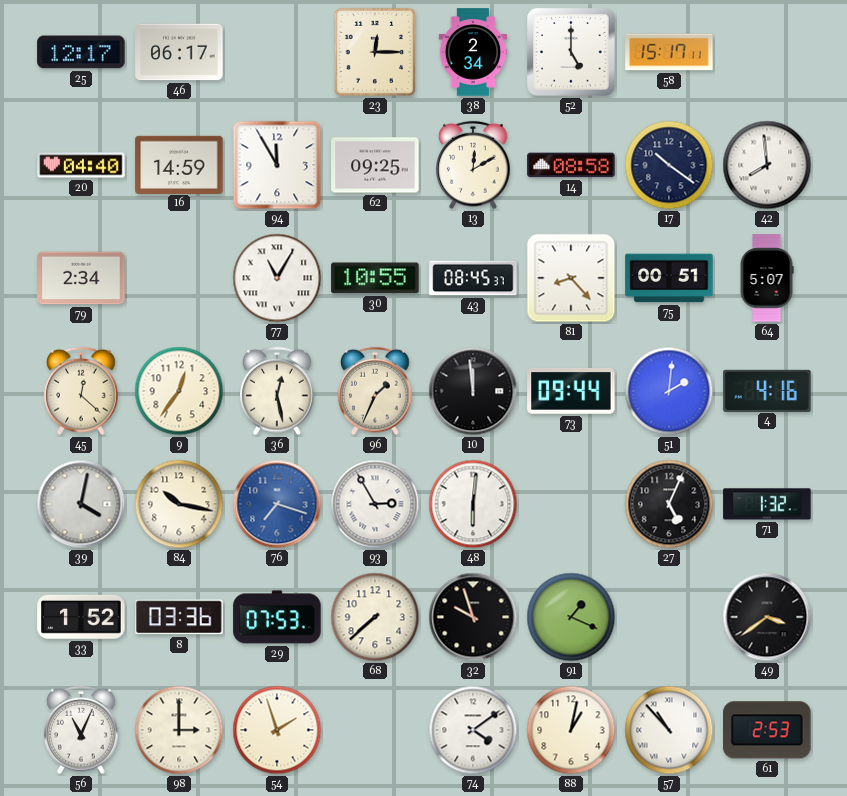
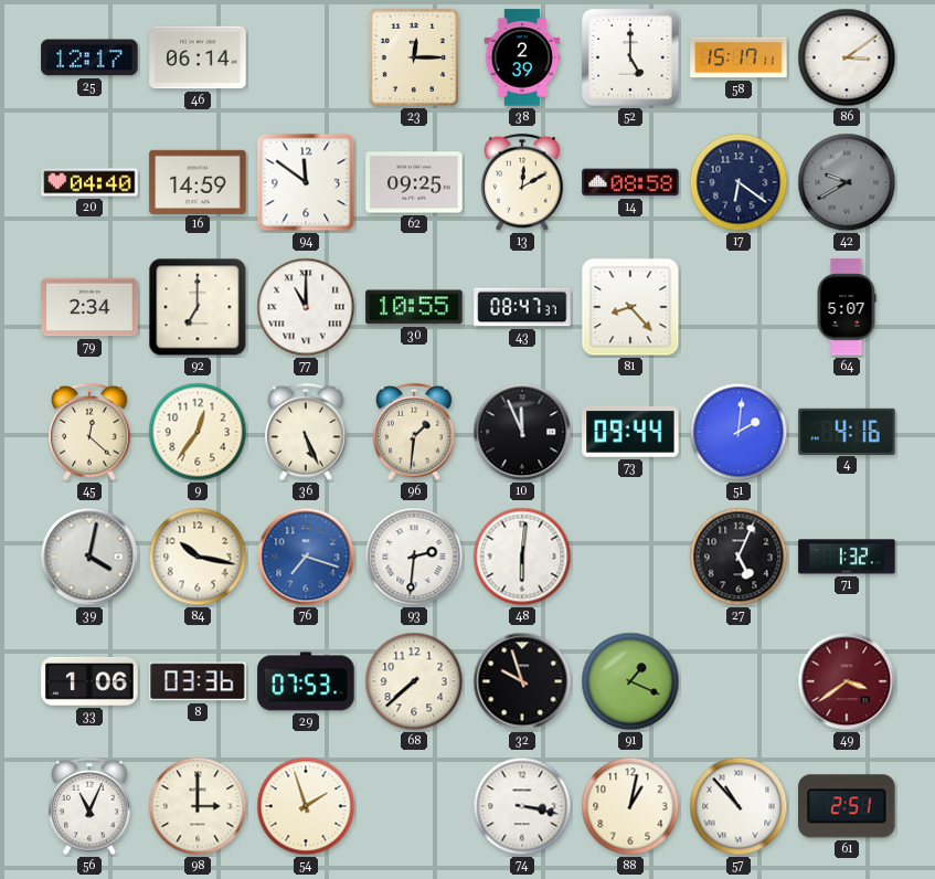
46: 06:17 -> 06:14
38: 2:34 -> 2:39
86: none -> 3:09
94: 11:55 -> 11:51
17: 10:21 -> 6:21
42: 7:59 -> 9:40
42 dial: white -> grey
92: none -> 7:00
77: 11:05 -> 11:00
43: 08:45 -> 08:47
75: 00:51 -> none
36: 12:28 -> 5:26
96: 1:34 -> 1:31
10: 11:59 -> 11:56
93: 2:55 -> 2:31
33: 1:52 -> 1:06
49 dial: black -> burgundy
74: 4:09 -> 3:17
61: 2:53 -> 2:51
